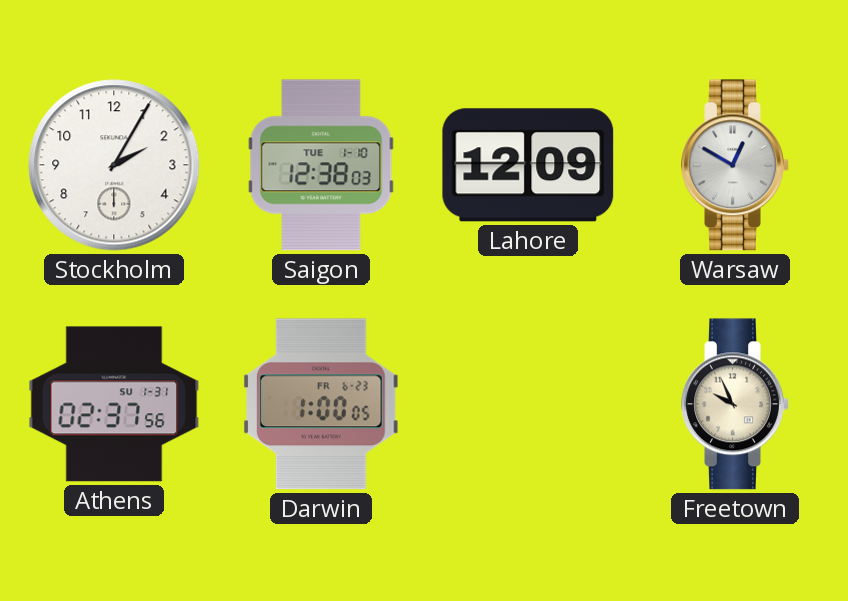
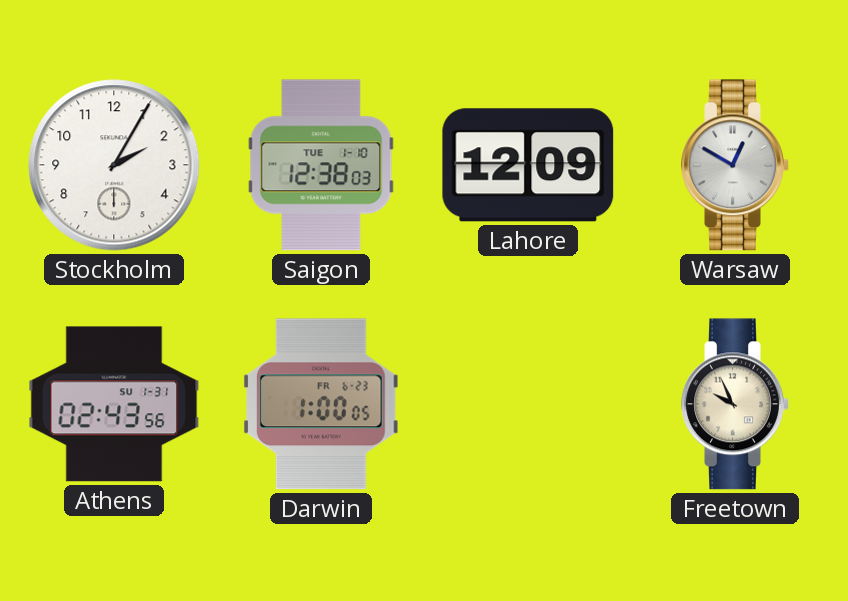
Athens: 02:37 -> 02:43
